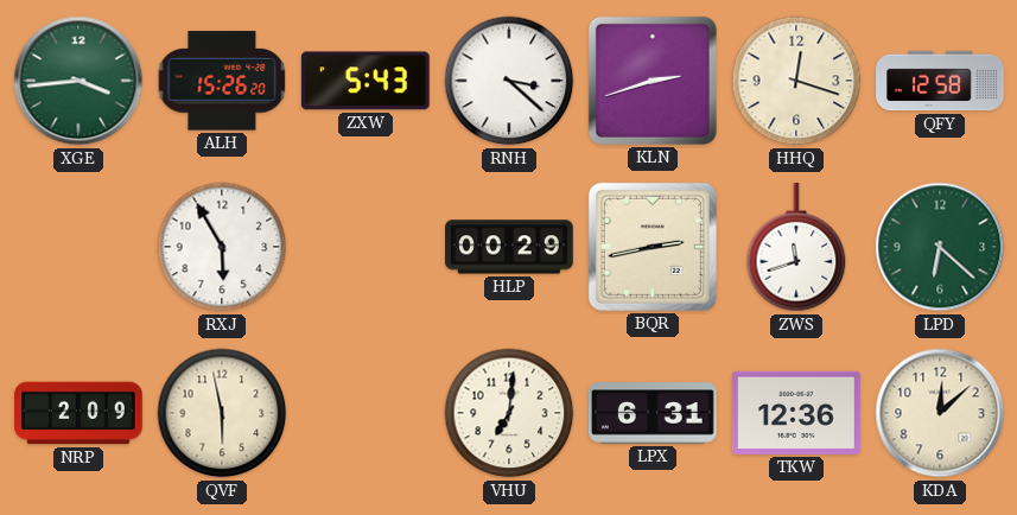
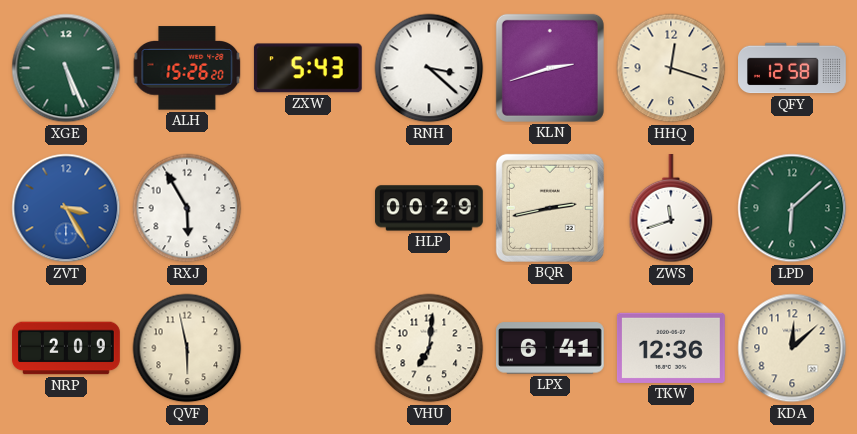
XGE: 3:44 -> 5:26
ZVT: none -> 3:25
LPD: 6:22 -> 6:08
LPX: 6:31 -> 6:41
